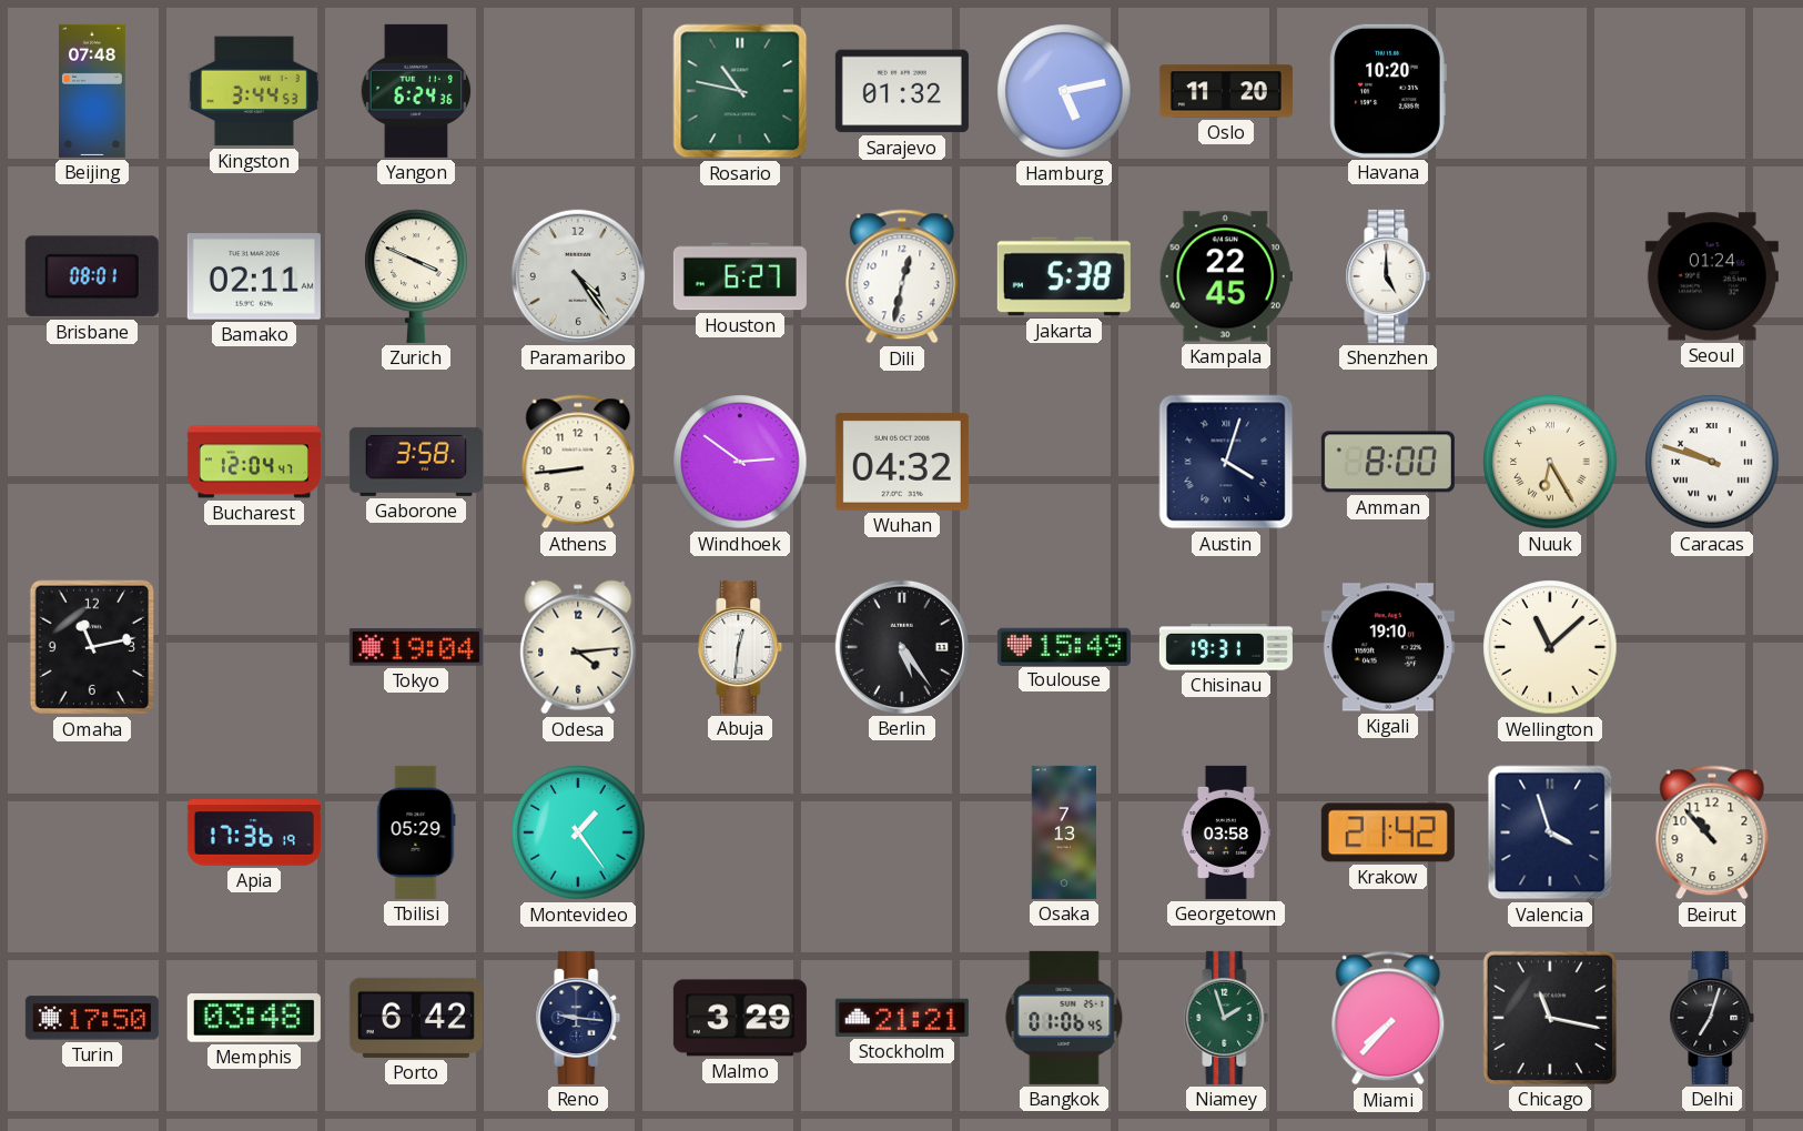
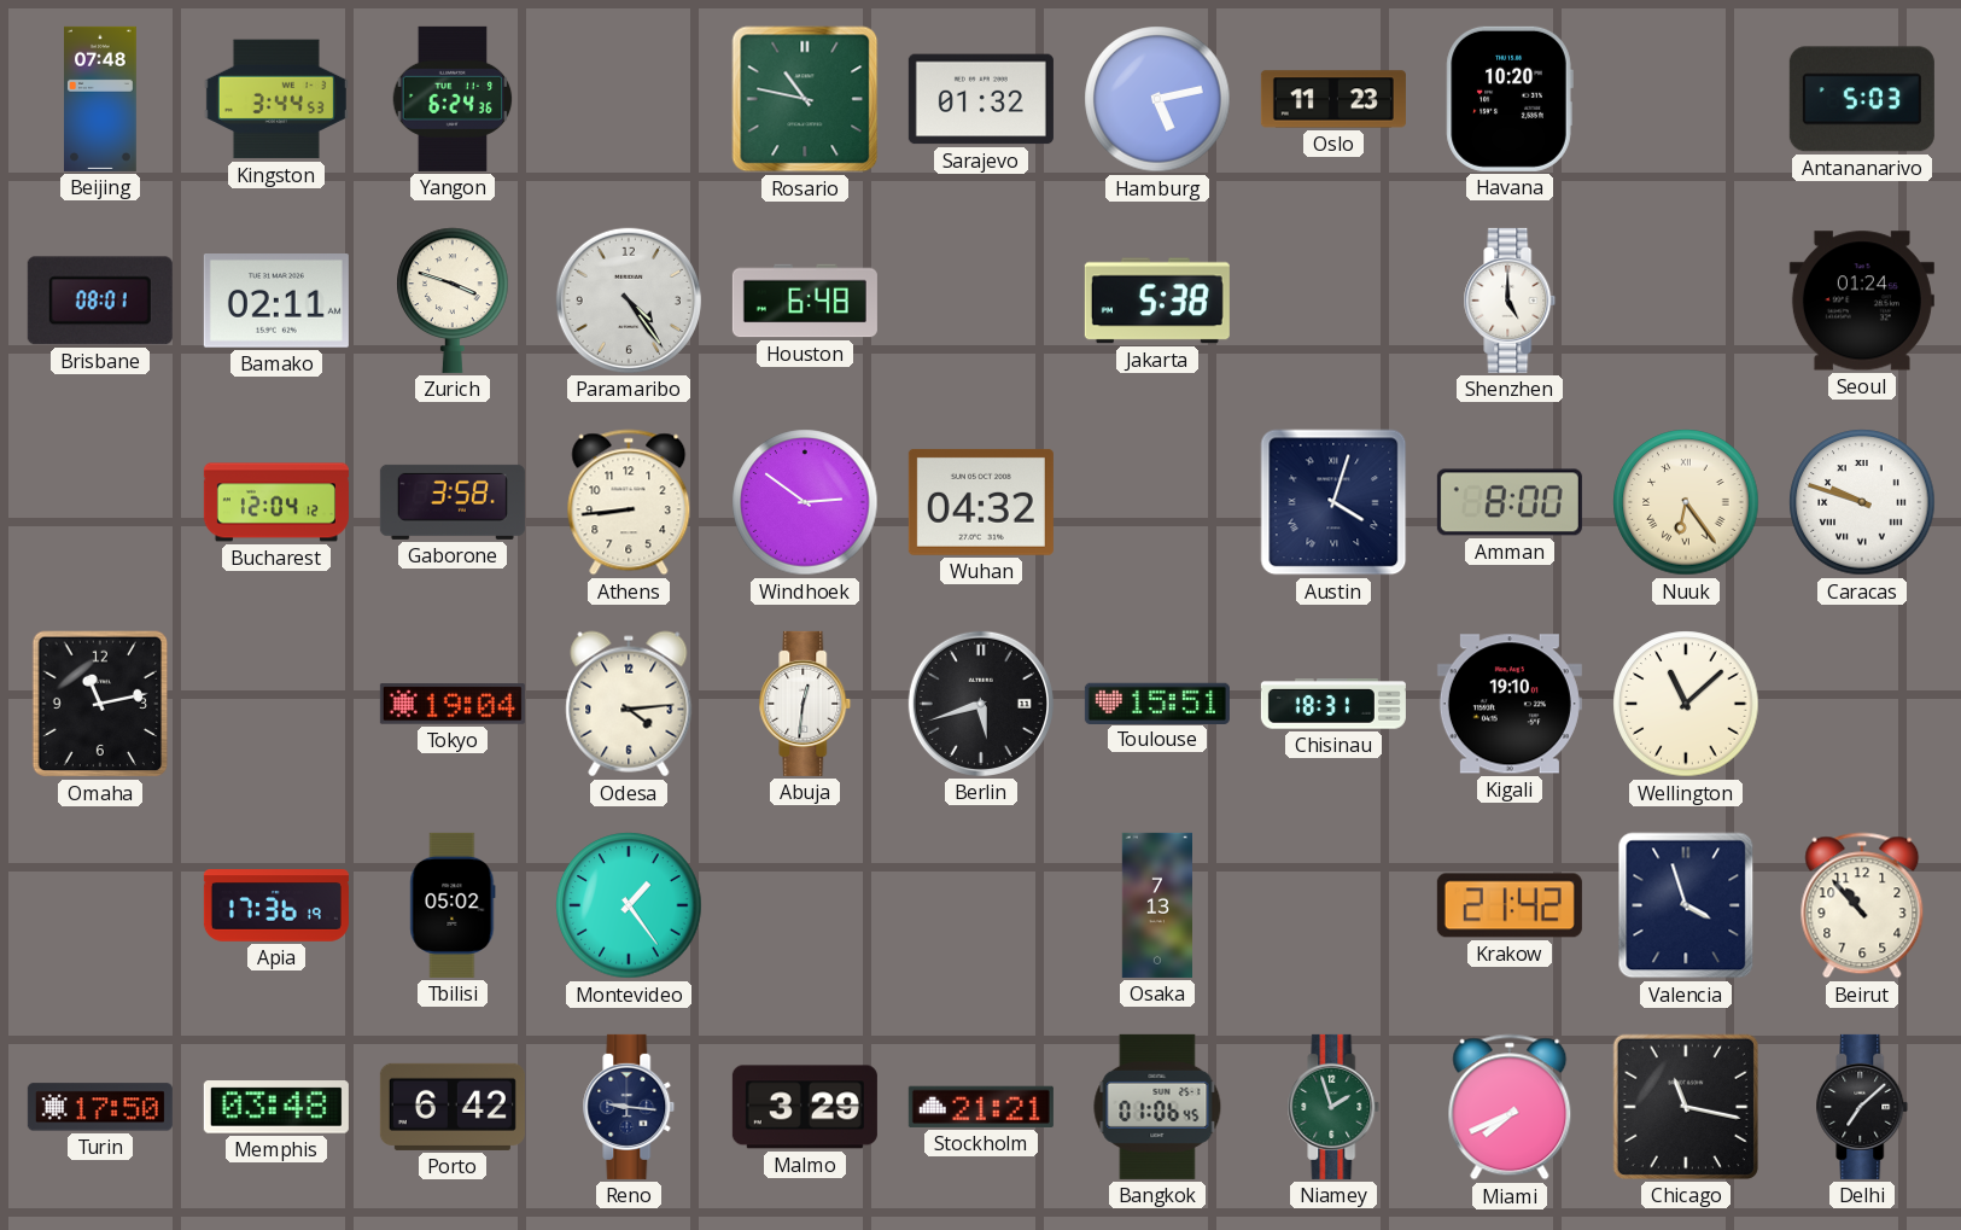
Oslo: 11:20 -> 11:23
Antananarivo: none -> 5:03
Zurich: 3:49 -> 3:48
Houston: 6:27 -> 6:48
Dili: 12:32 -> none
Kampala: 22:45 -> none
Bucharest: 12:04:47 -> 12:04:12
Nuuk: 6:25 -> 6:24
Berlin: 5:24 -> 5:42
Toulouse: 15:49 -> 15:51
Chisinau: 19:31 -> 18:31
Tbilisi: 05:29 -> 05:02
Georgetown: 03:58 -> none
Miami: 7:37 -> 7:41
Delhi: 7:03 -> 7:08
